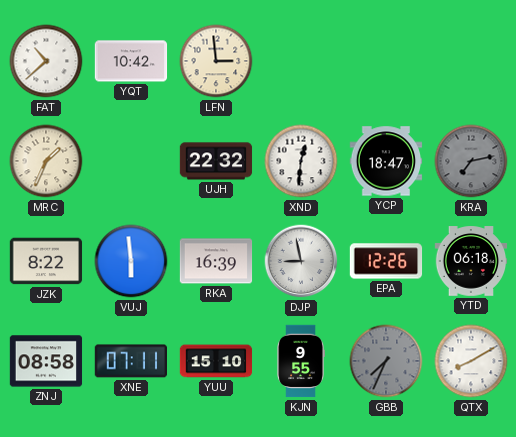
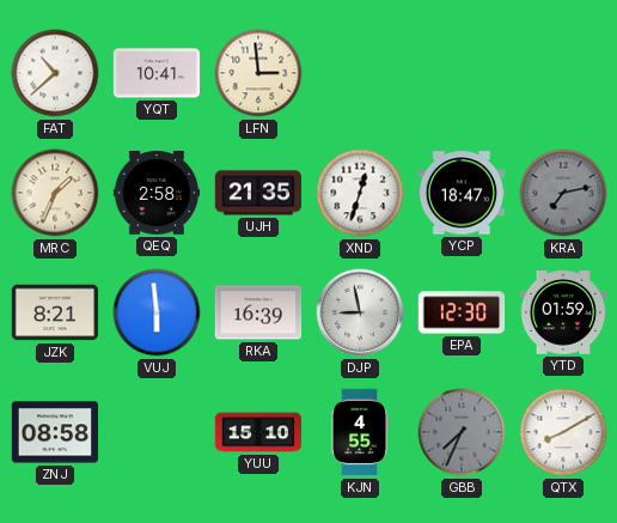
YQT: 10:42 -> 10:41
QEQ: none -> 2:58
UJH: 22:32 -> 21:35
XND: 12:31 -> 12:33
JZK: 8:22 -> 8:21
EPA: 12:26 -> 12:30
YTD: 06:18 -> 01:59
XNE: 07:11 -> none
KJN: 9:55 -> 4:55
